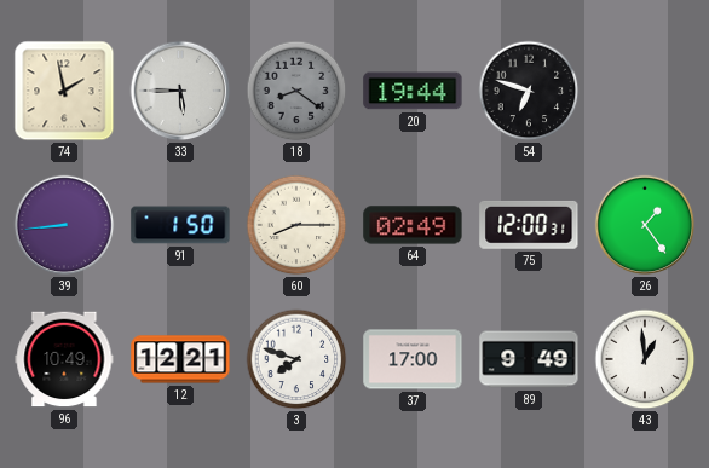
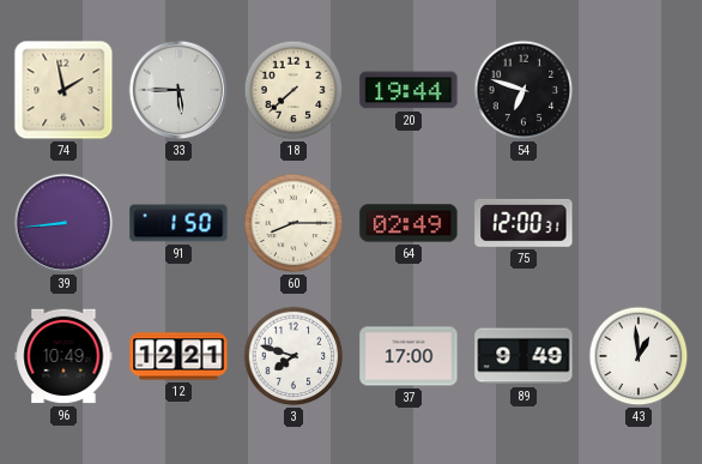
18: 8:21 -> 7:38
18 dial: grey -> cream
26: 1:24 -> none
